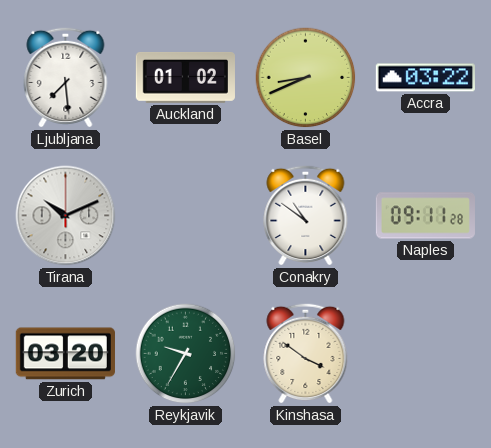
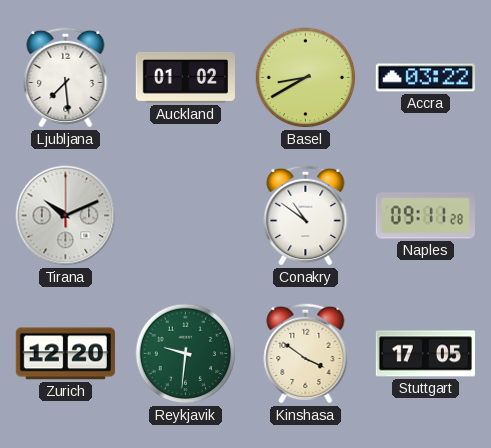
Basel: 8:41 -> 8:40
Zurich: 03:20 -> 12:20
Reykjavik: 9:35 -> 9:31
Stuttgart: none -> 17:05
